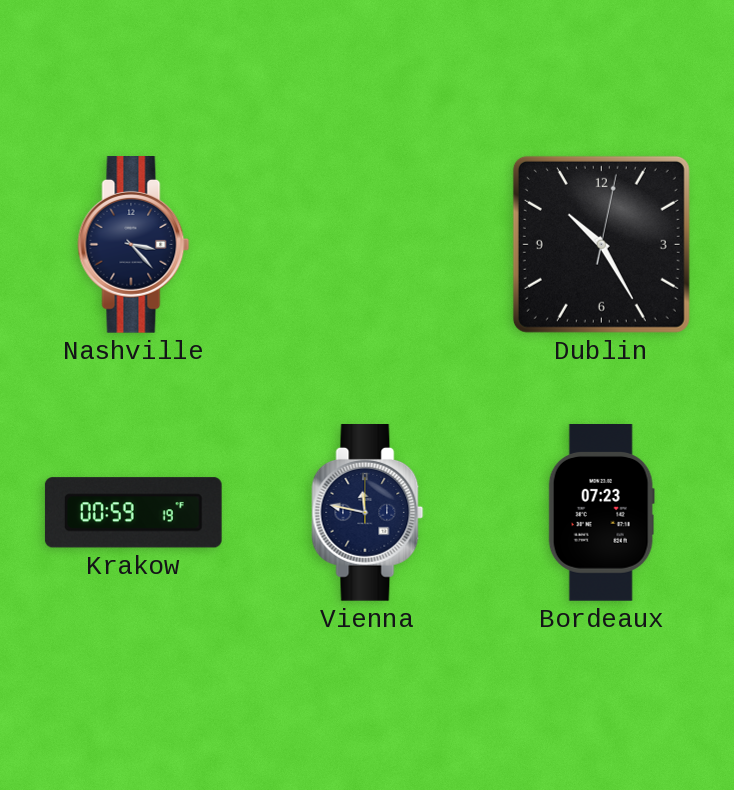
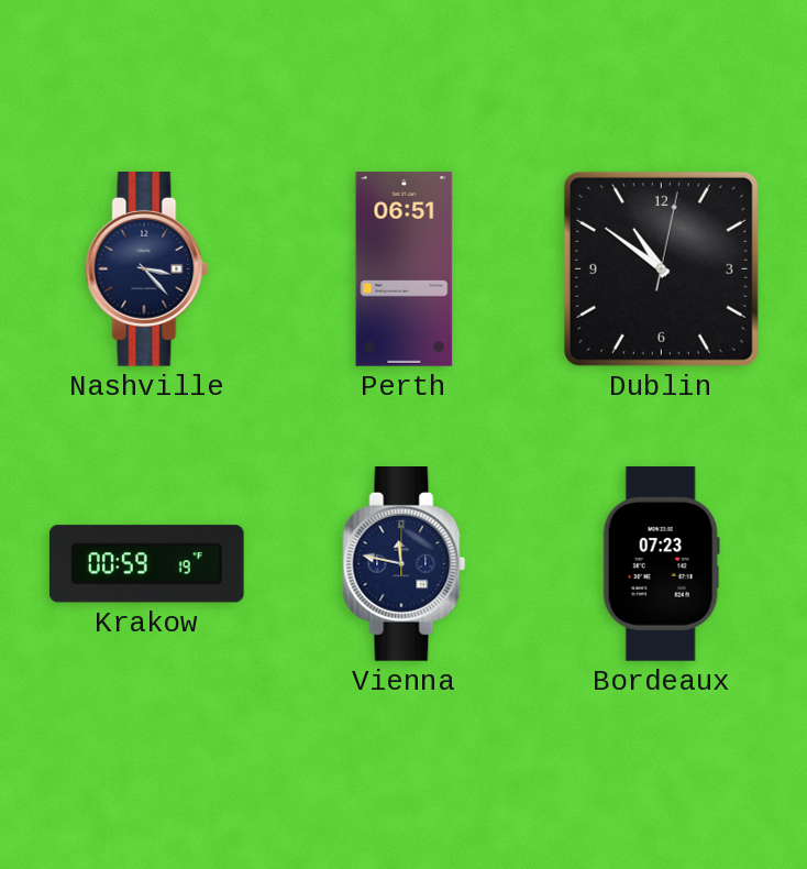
Perth: none -> 06:51
Dublin: 10:25 -> 10:51
